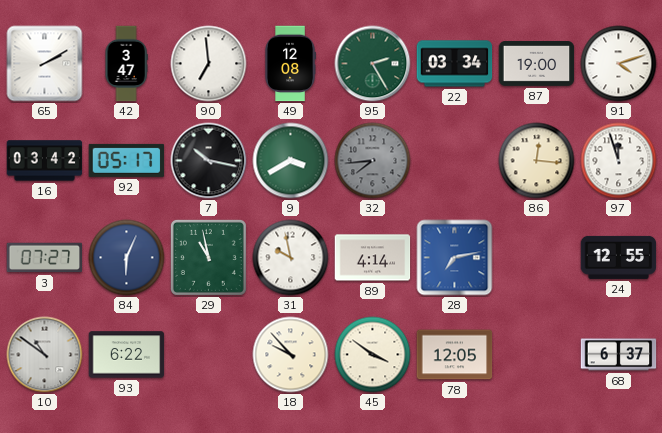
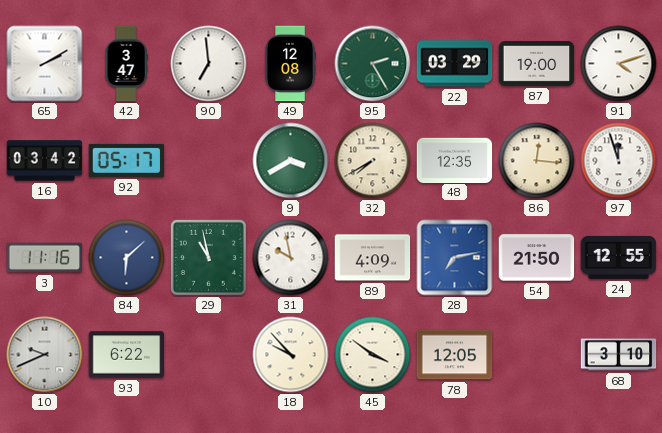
22: 03:34 -> 03:29
7: 10:17 -> none
32: 7:44 -> 7:40
32 dial: grey -> cream
48: none -> 12:35
3: 07:27 -> 11:16
84: 6:04 -> 6:08
89: 4:14 -> 4:09
54: none -> 21:50
10: 10:51 -> 9:41
68: 6:37 -> 3:10
